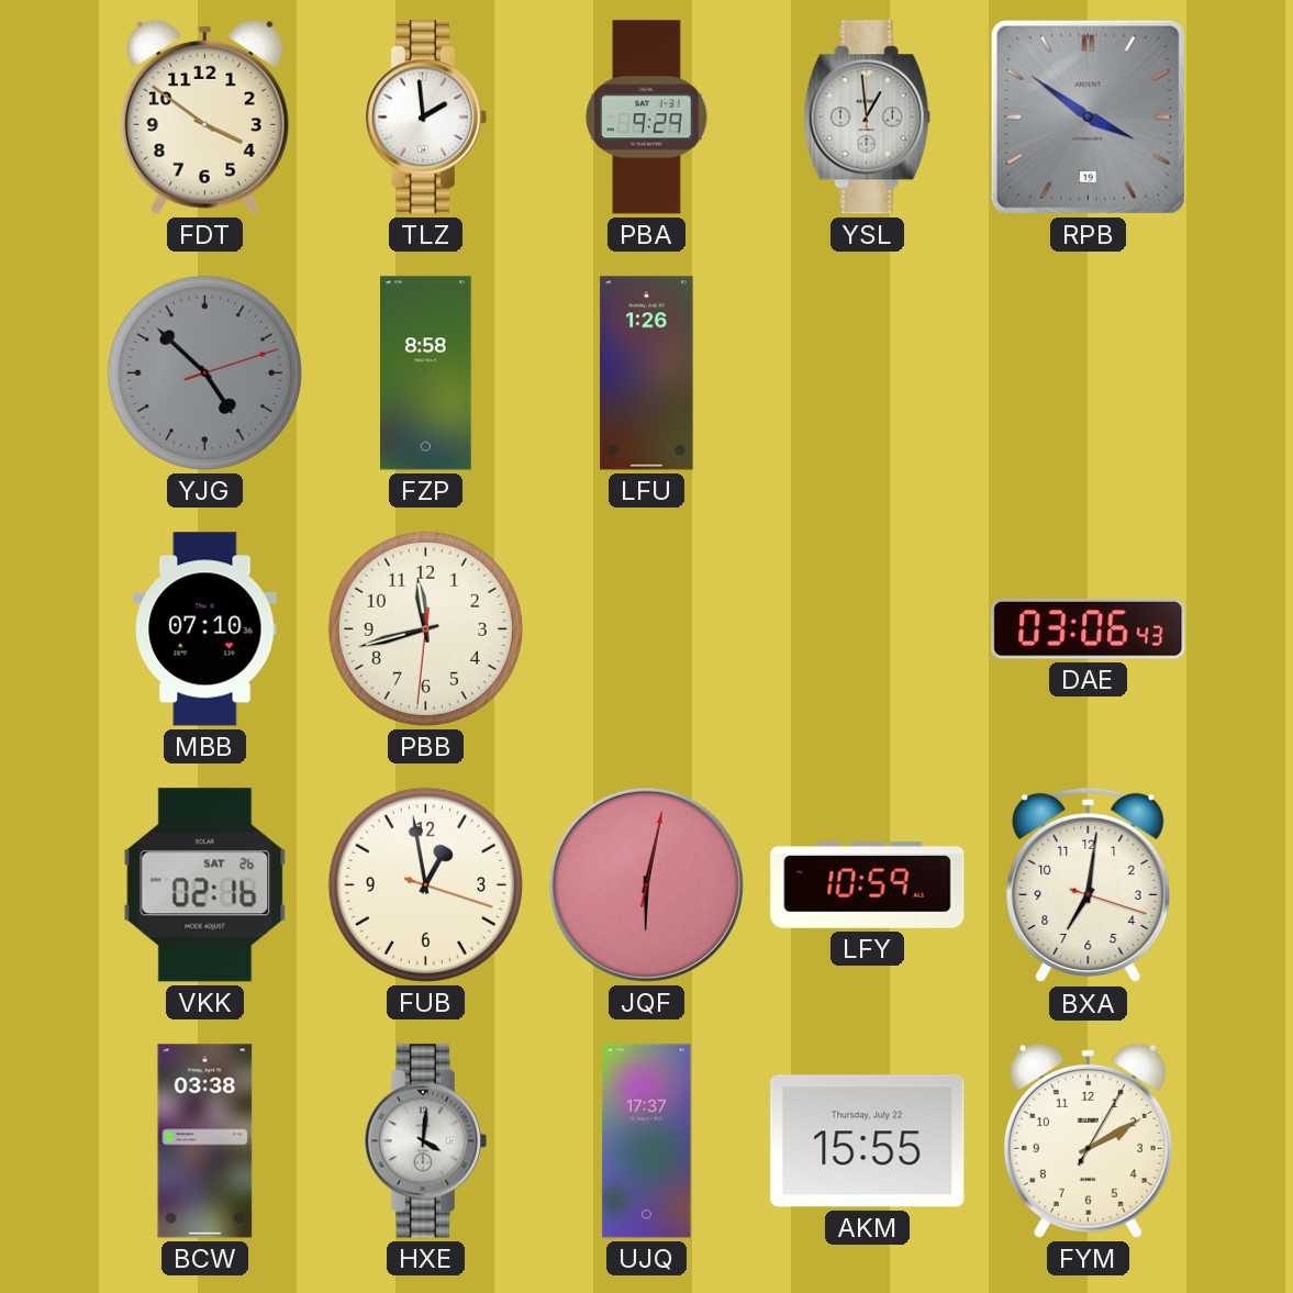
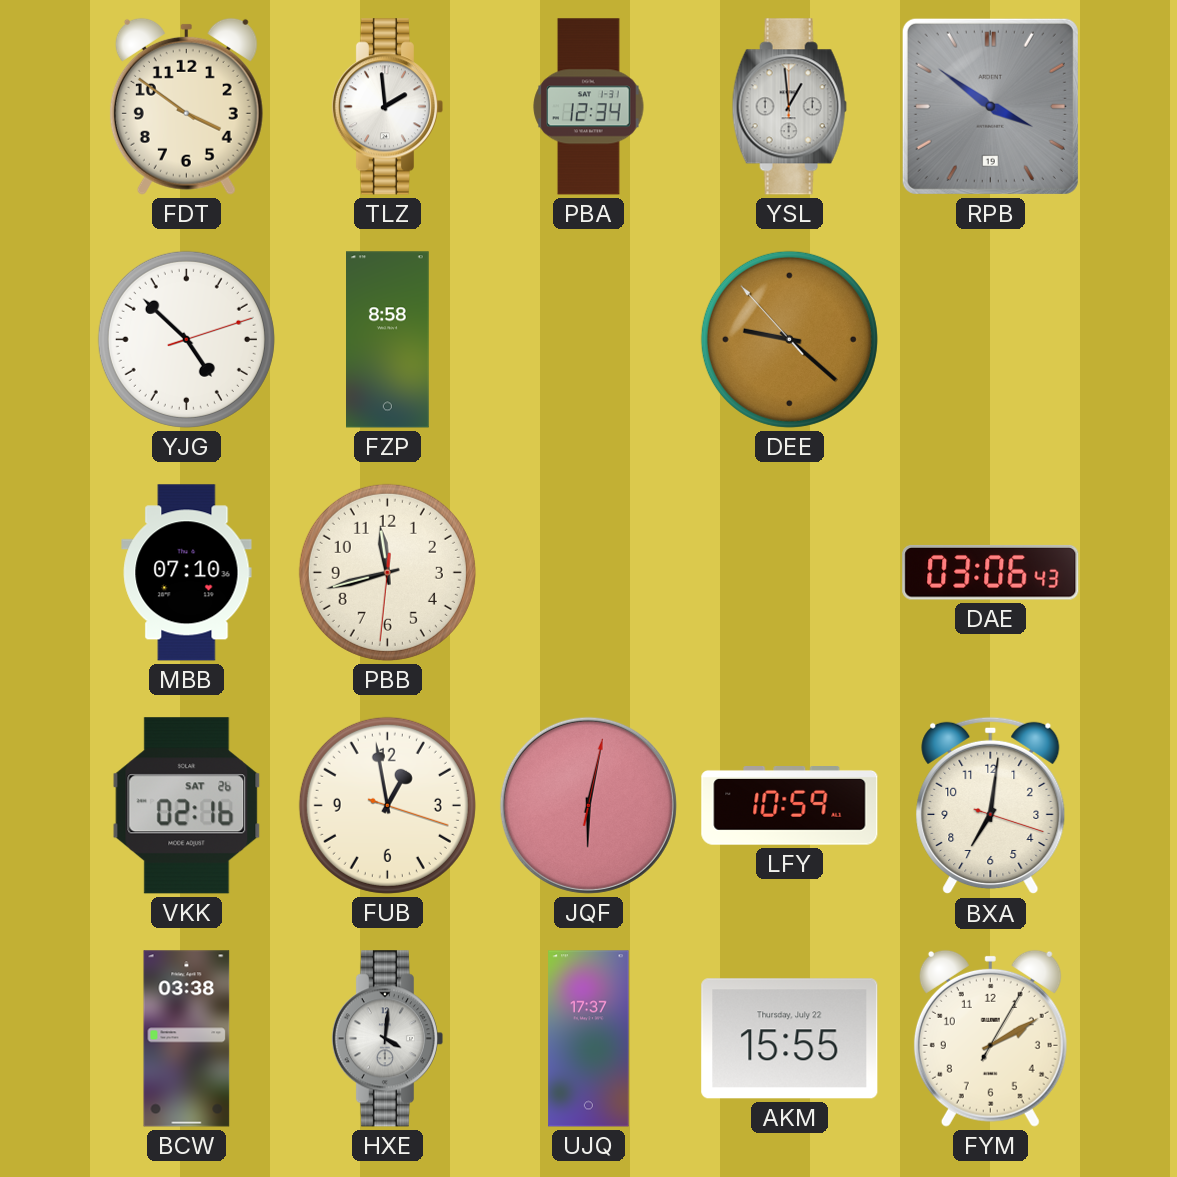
PBA: 9:29 -> 12:34
YJG dial: grey -> white
LFU: 1:26 -> none
DEE: none -> 9:21
